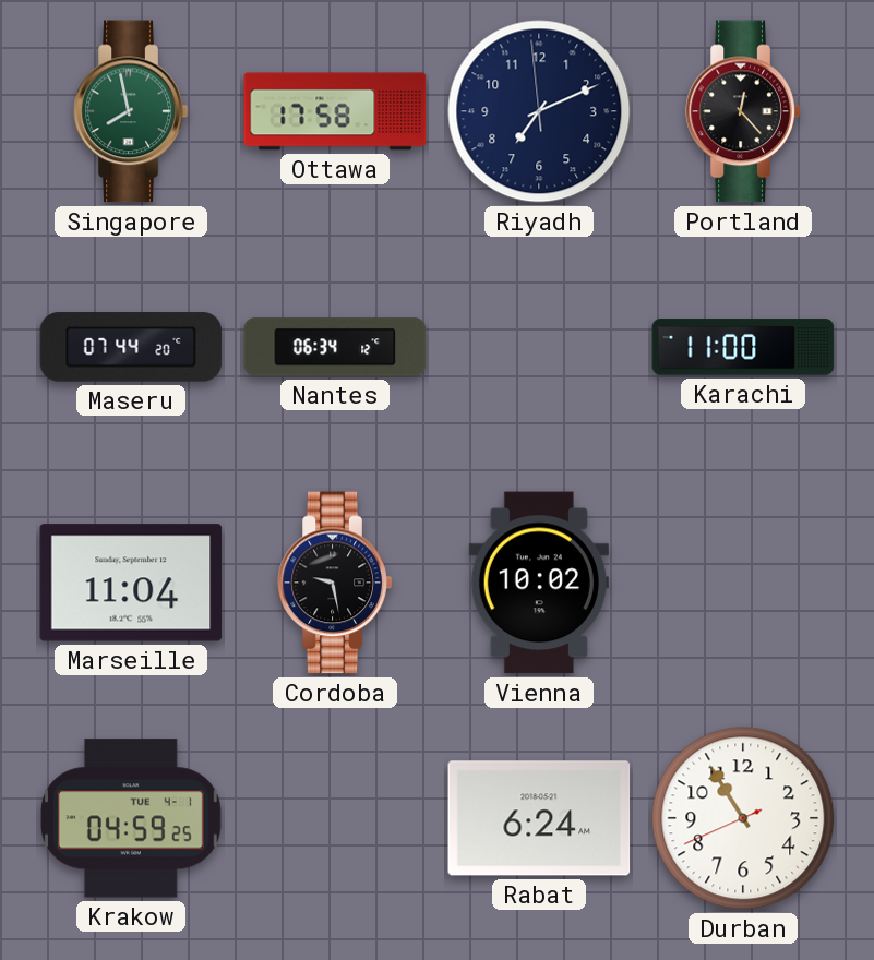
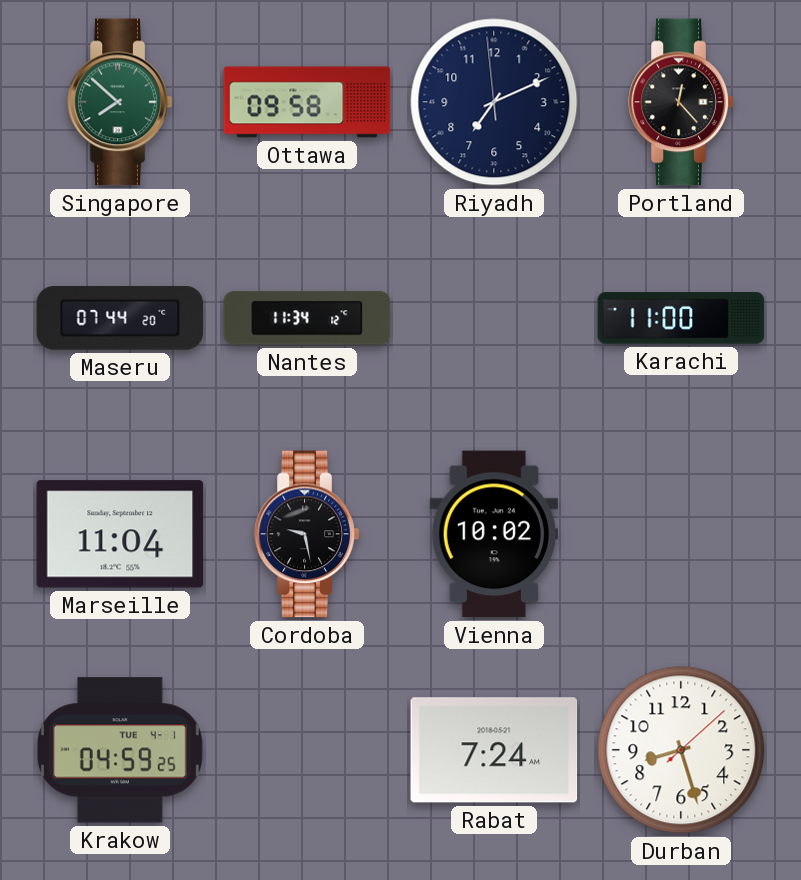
Singapore: 7:58 -> 7:52
Ottawa: 17:58 -> 09:58
Nantes: 06:34 -> 11:34
Rabat: 6:24 -> 7:24
Durban: 10:54 -> 8:27
